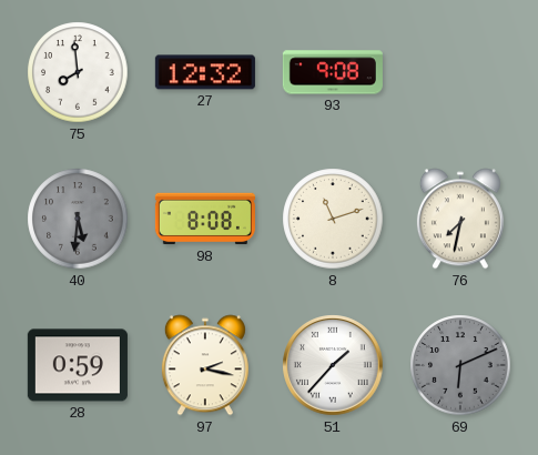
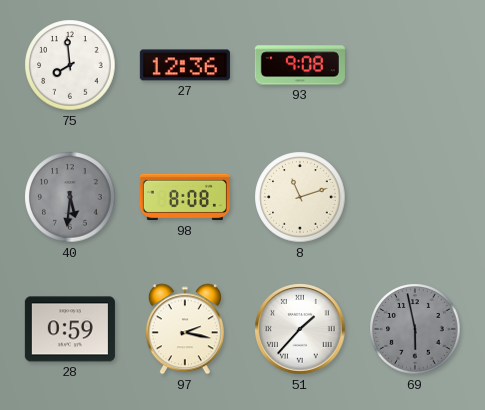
27: 12:32 -> 12:36
76: 7:32 -> none
69: 6:11 -> 5:58
